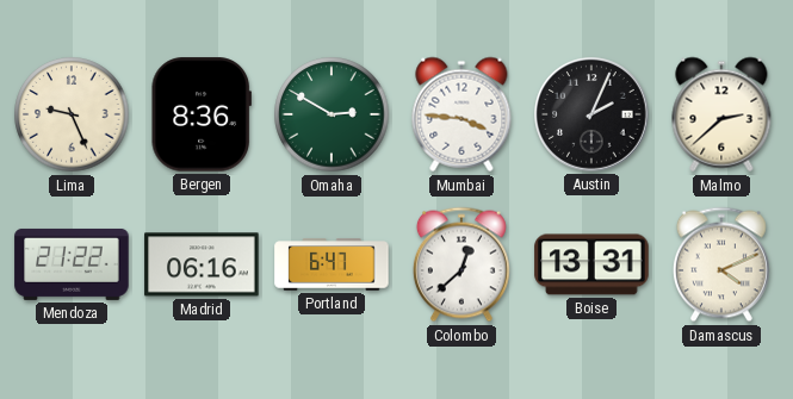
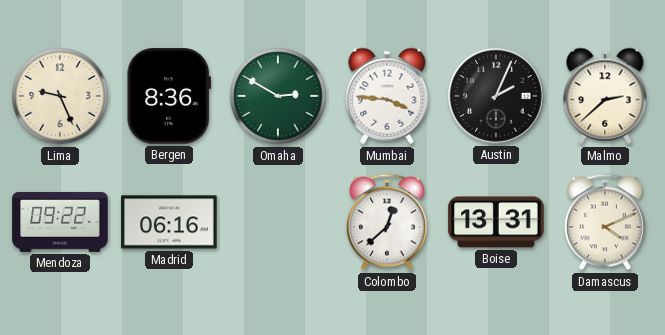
Mendoza: 21:22 -> 09:22
Portland: 6:47 -> none
